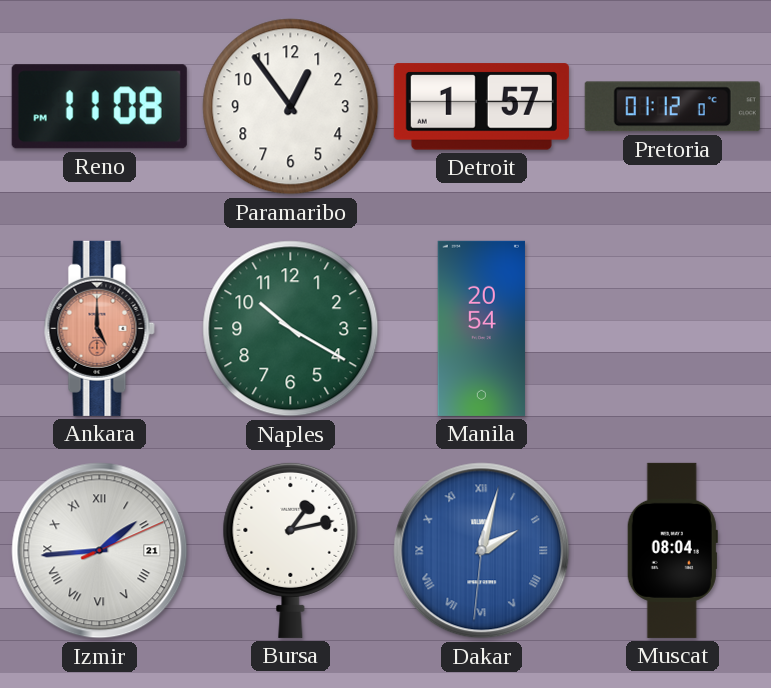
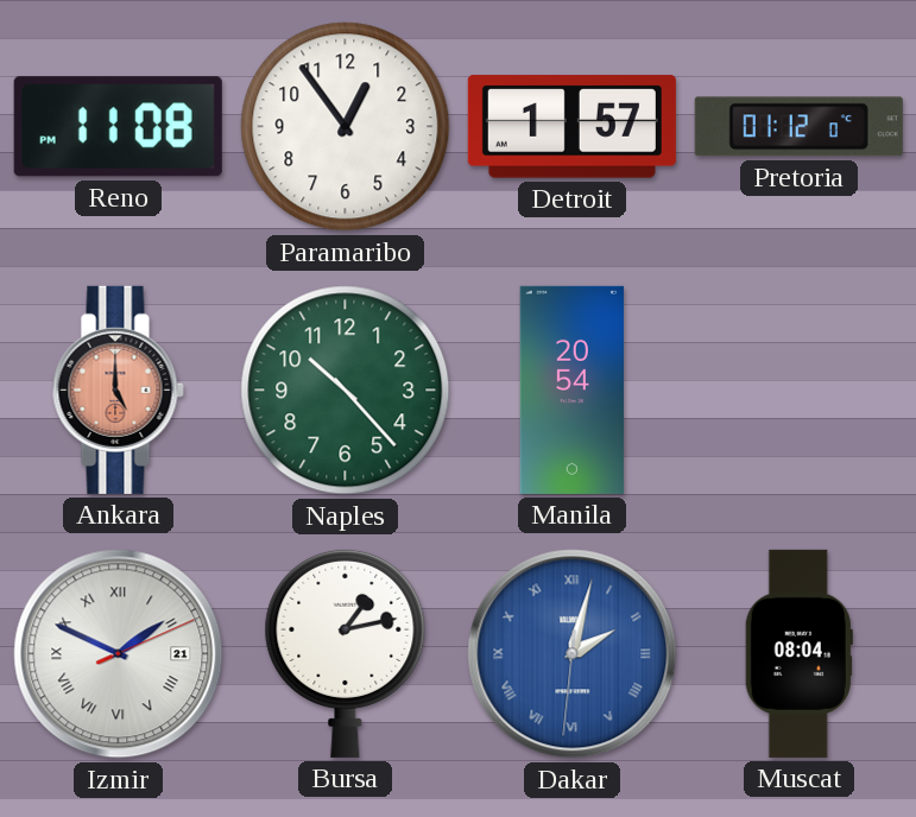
Naples: 10:20 -> 10:23
Izmir: 1:44 -> 1:49
